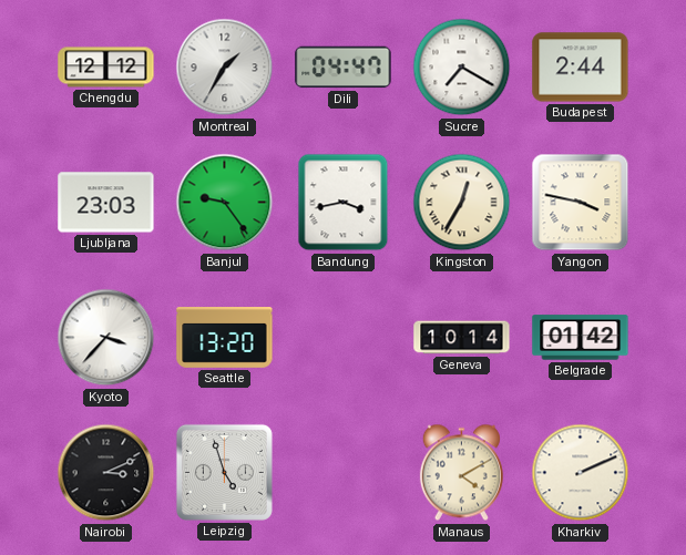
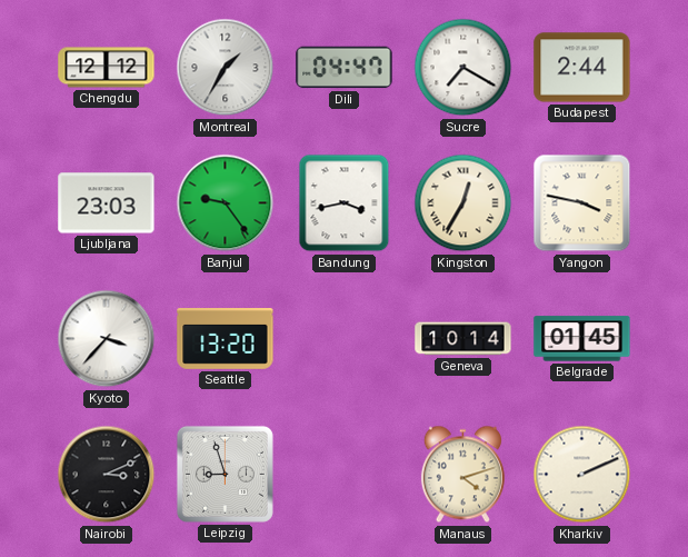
Belgrade: 01:42 -> 01:45
Leipzig: 4:57 -> 8:57
Manaus: 4:10 -> 4:12
